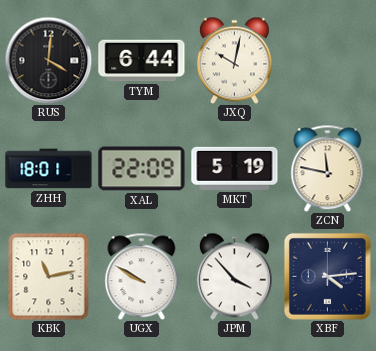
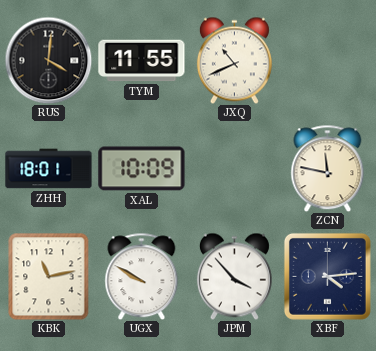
TYM: 6:44 -> 11:55
JXQ: 10:02 -> 10:41
XAL: 22:09 -> 10:09
MKT: 5:19 -> none
